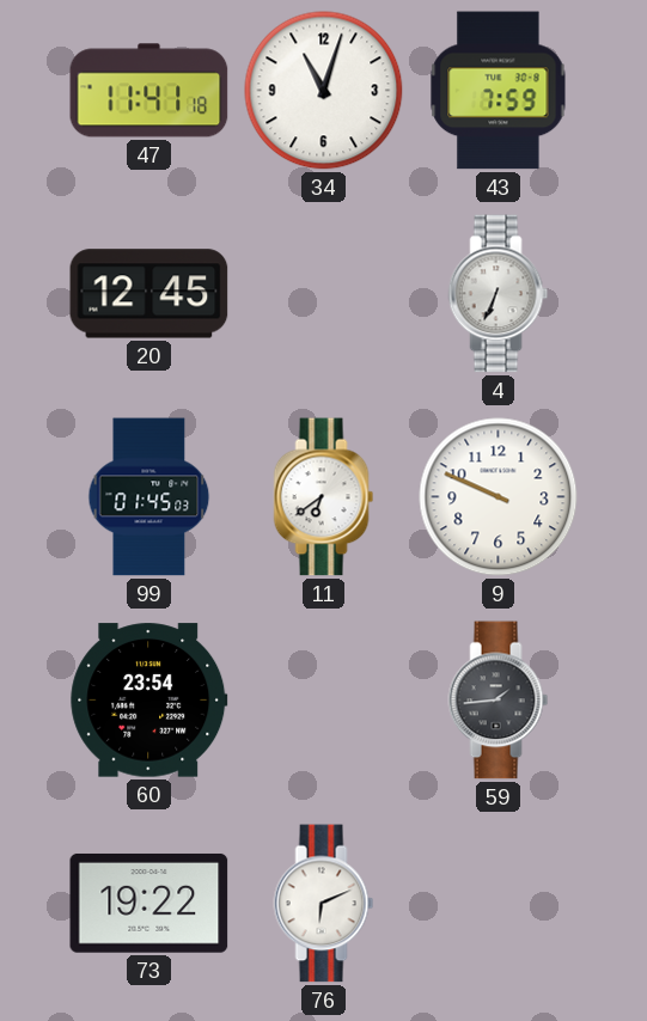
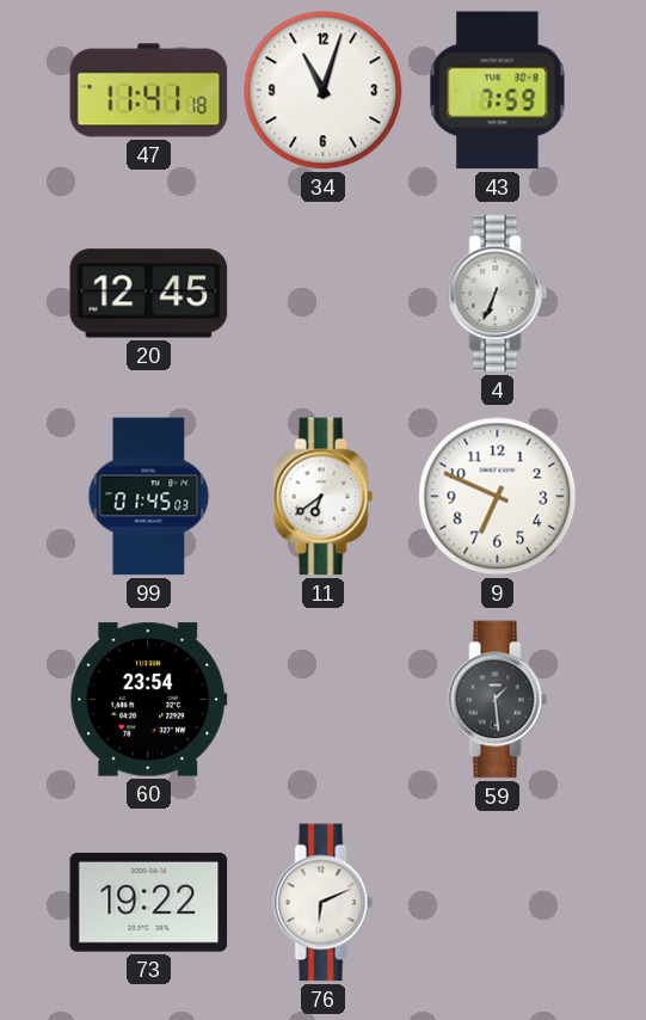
9: 9:49 -> 6:49
59: 1:44 -> 1:29
